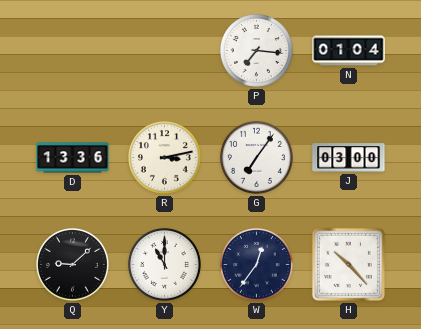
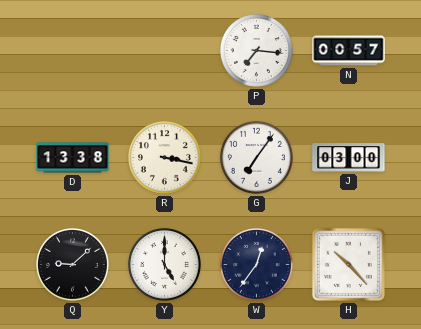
N: 01:04 -> 00:57
D: 13:36 -> 13:38
R: 3:13 -> 3:17
Y: 11:00 -> 5:00
